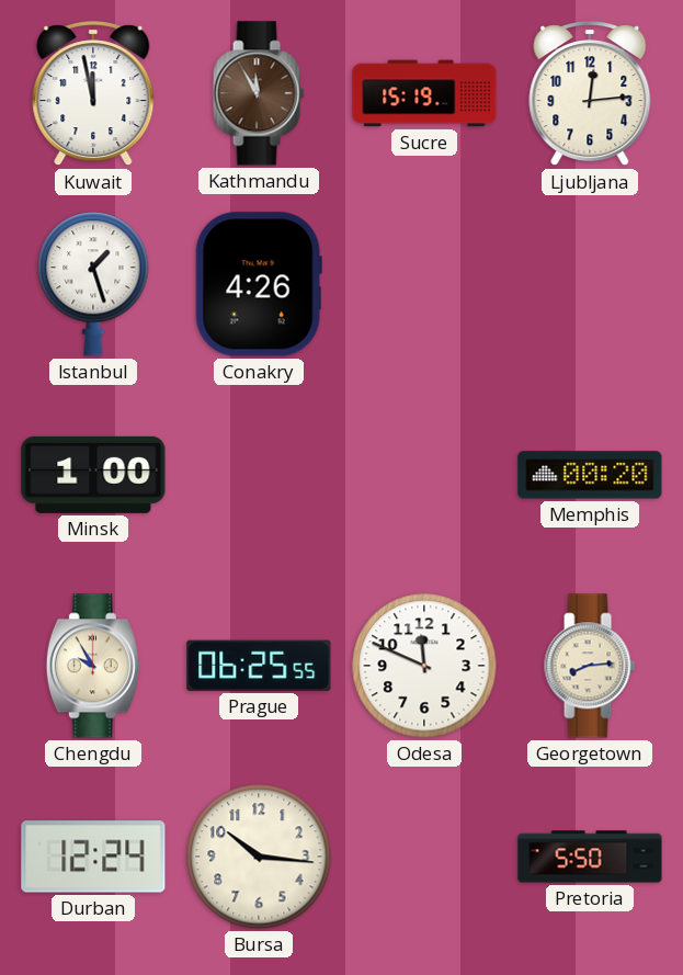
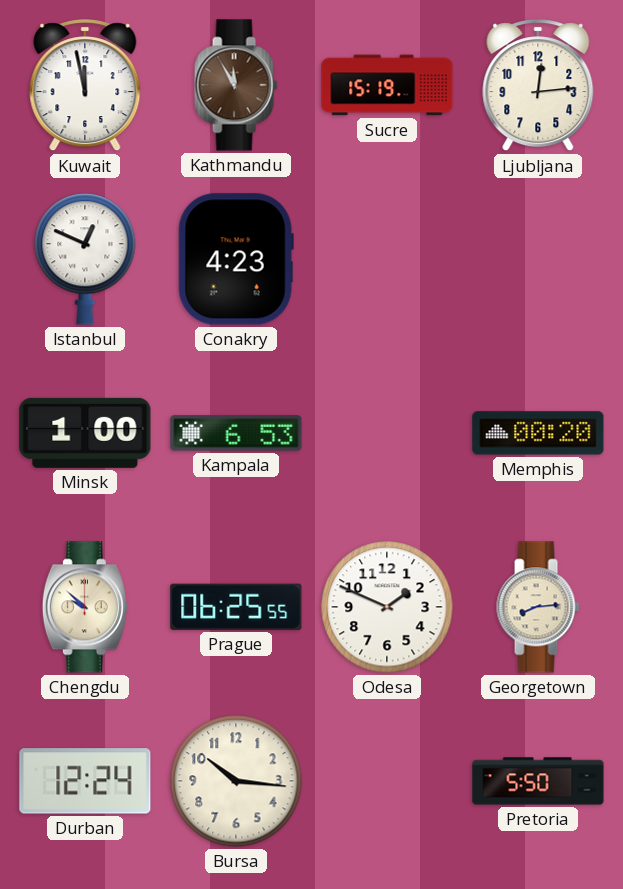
Istanbul: 1:27 -> 12:49
Conakry: 4:26 -> 4:23
Kampala: none -> 6:53
Chengdu: 9:55 -> 9:52
Odesa: 11:49 -> 1:49
